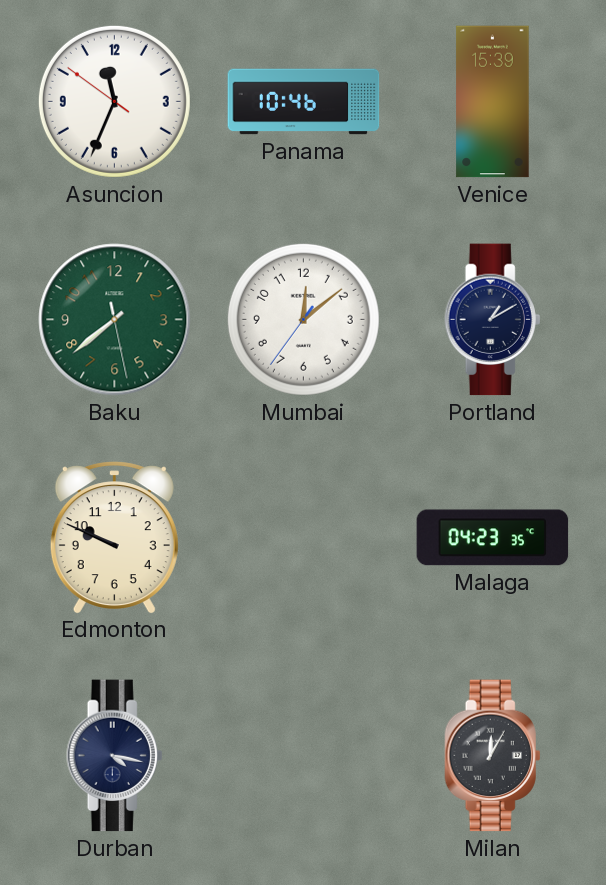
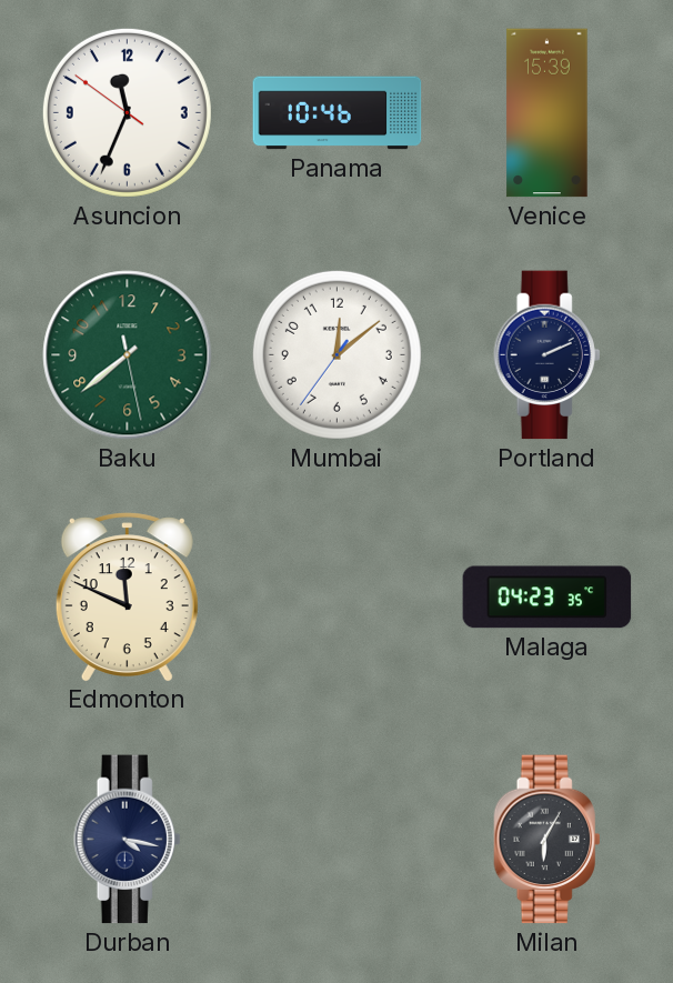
Portland: 1:10 -> 2:11
Edmonton: 9:49 -> 11:49
Milan: 12:05 -> 6:05
